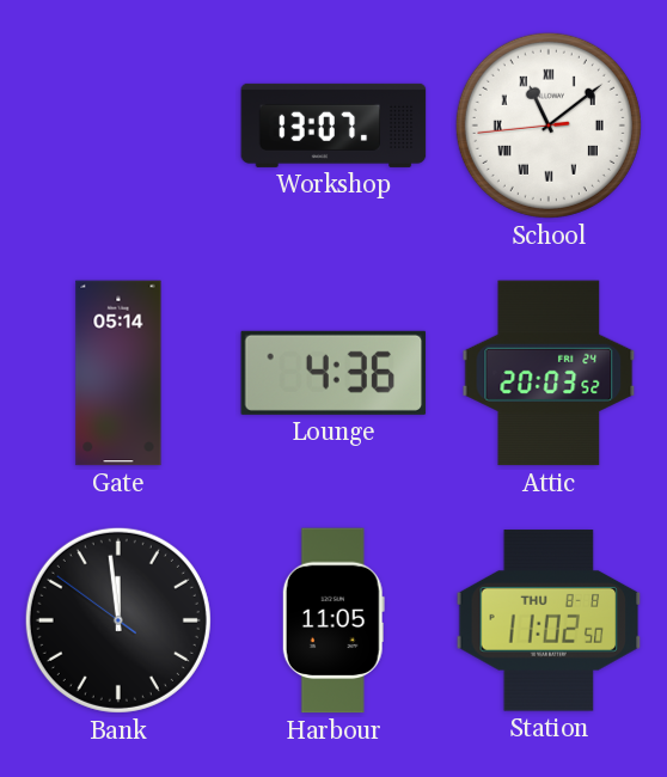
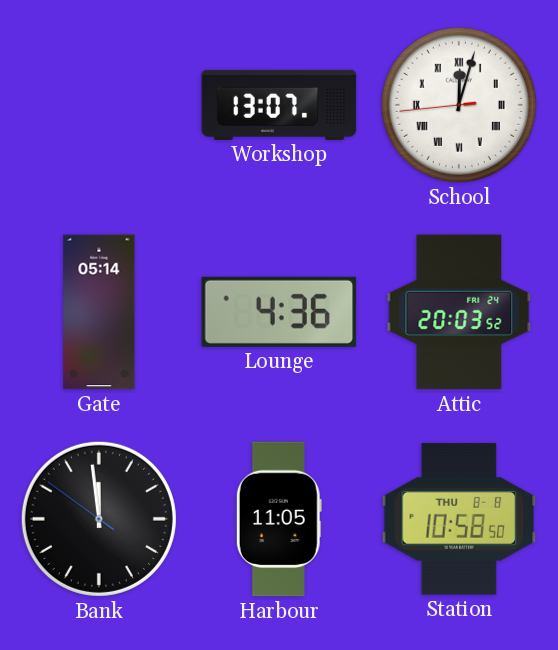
School: 11:08 -> 12:02
Station: 11:02 -> 10:58
